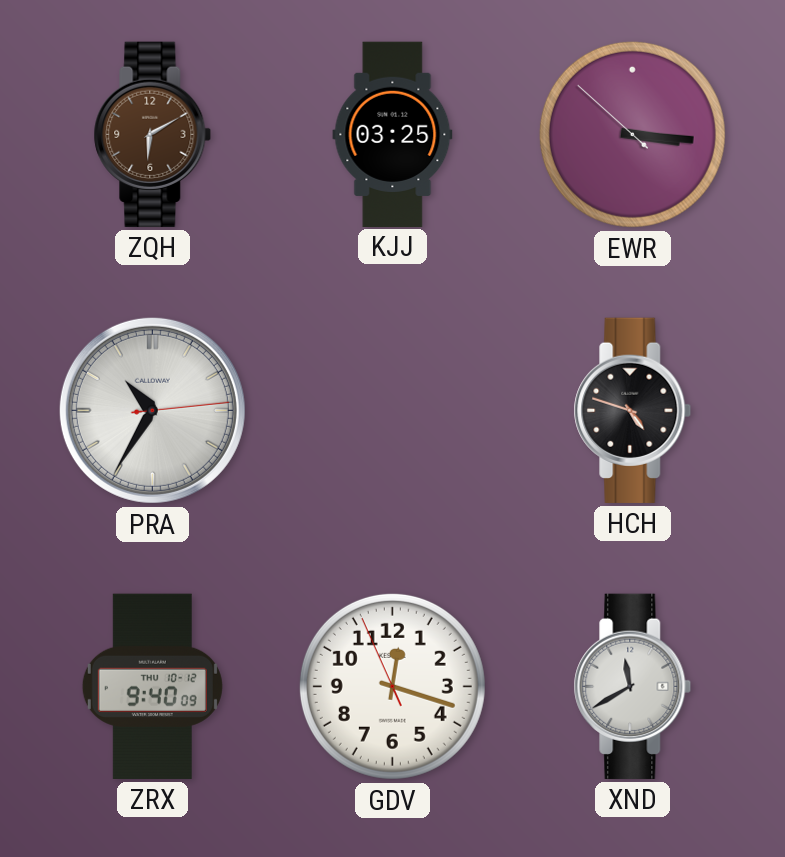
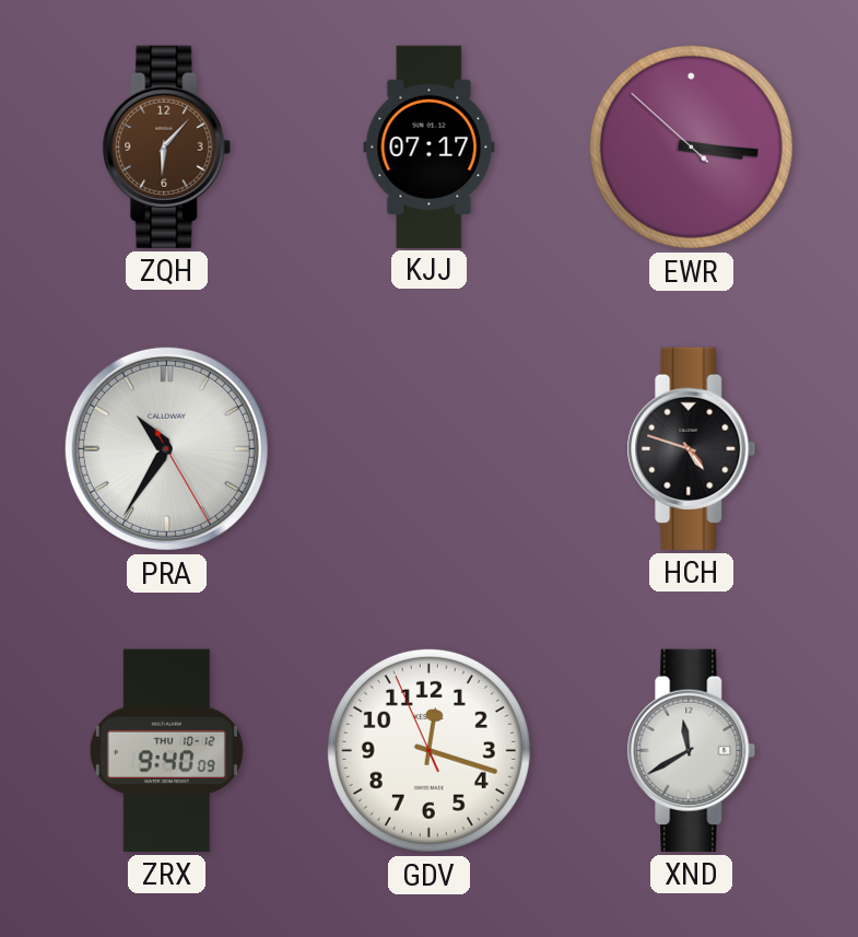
ZQH: 6:10 -> 6:07
KJJ: 03:25 -> 07:17
PRA: 10:35:14 -> 10:35:25
